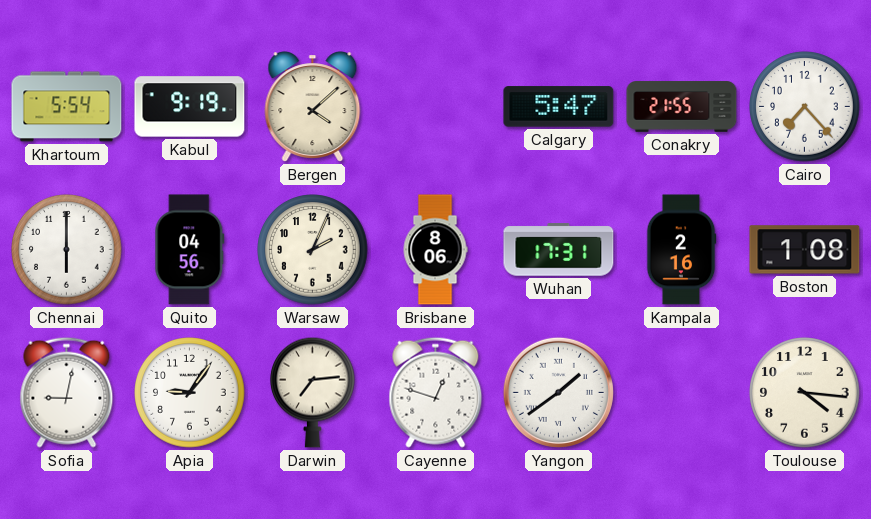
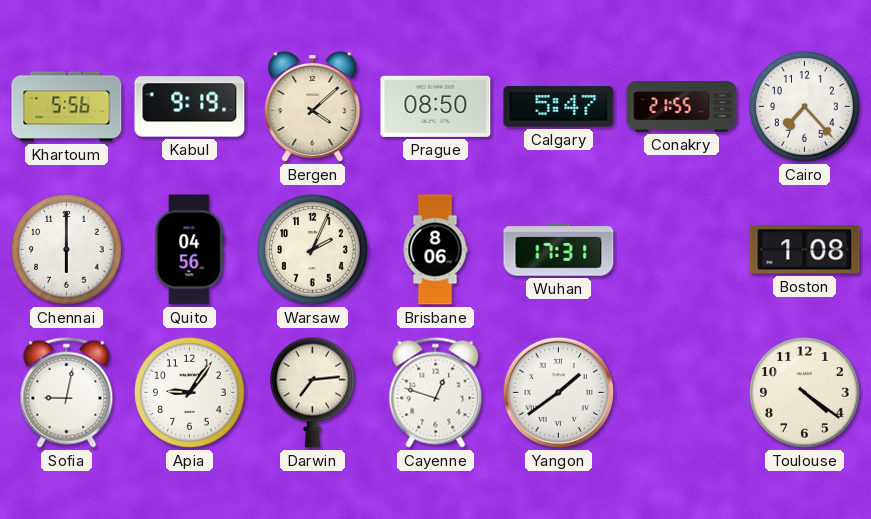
Khartoum: 5:54 -> 5:56
Prague: none -> 08:50
Kampala: 2:16 -> none
Toulouse: 4:16 -> 4:21
